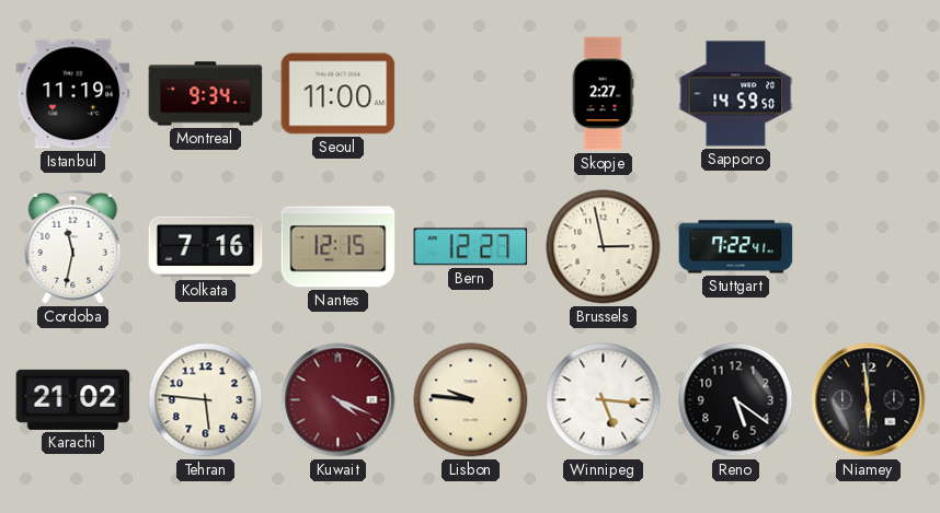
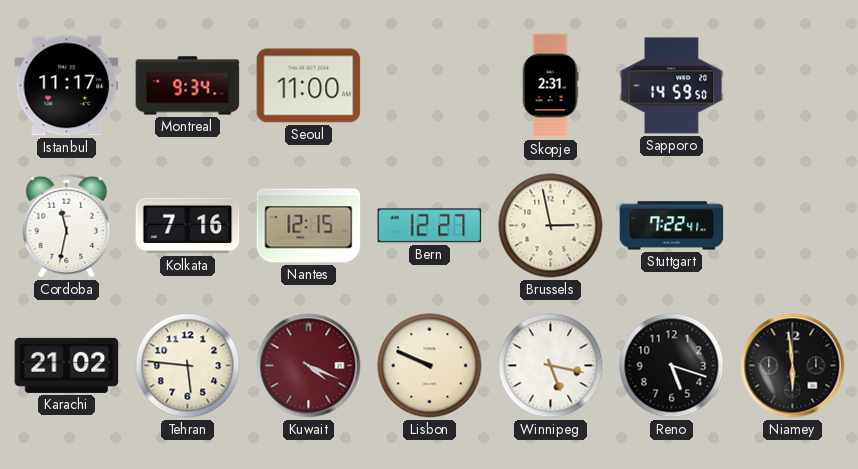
Istanbul: 11:19 -> 11:17
Skopje: 2:27 -> 2:31
Lisbon: 9:46 -> 9:49
Winnipeg: 5:16 -> 5:17
Reno: 5:21 -> 5:18
